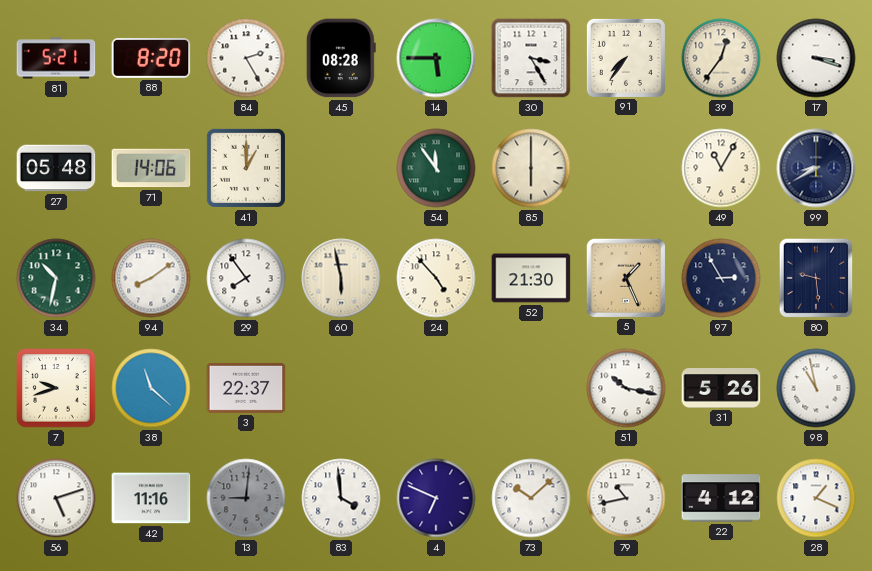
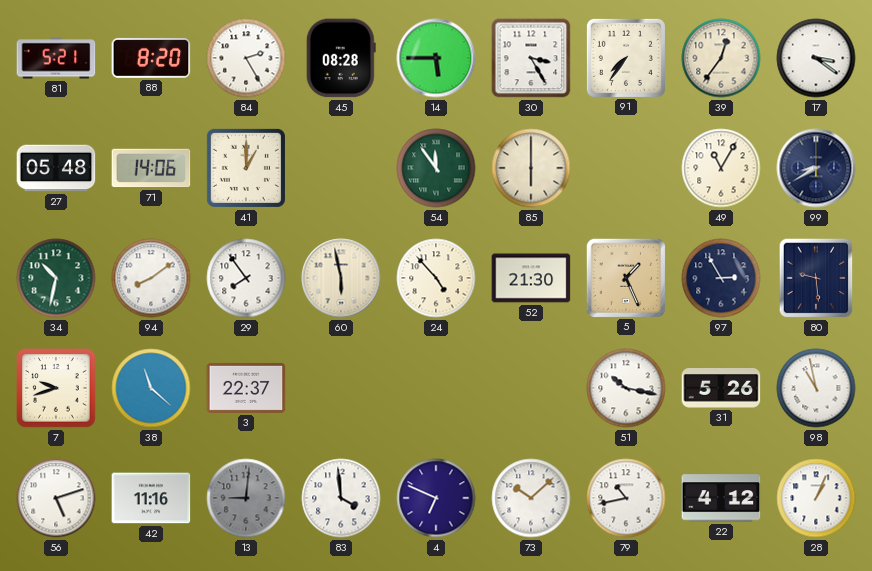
17: 3:18 -> 3:21
28: 1:19 -> 1:04
